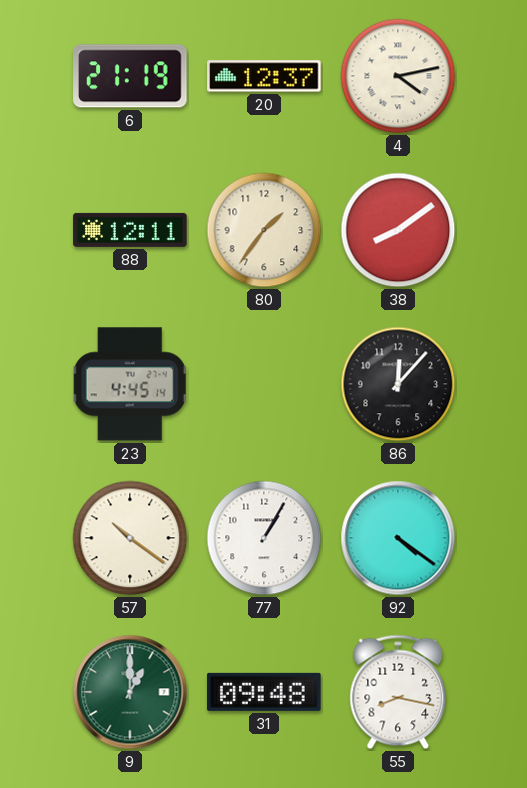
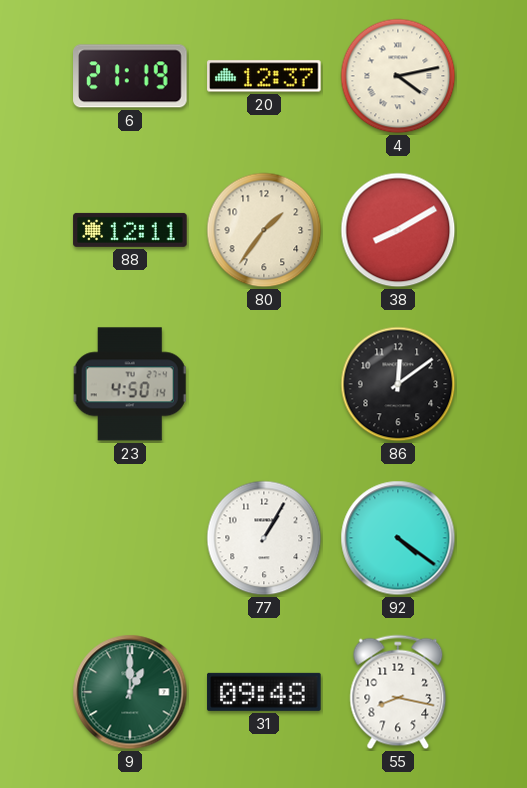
38: 8:09 -> 8:10
23: 4:45 -> 4:50
86: 12:07 -> 12:09
57: 10:21 -> none
